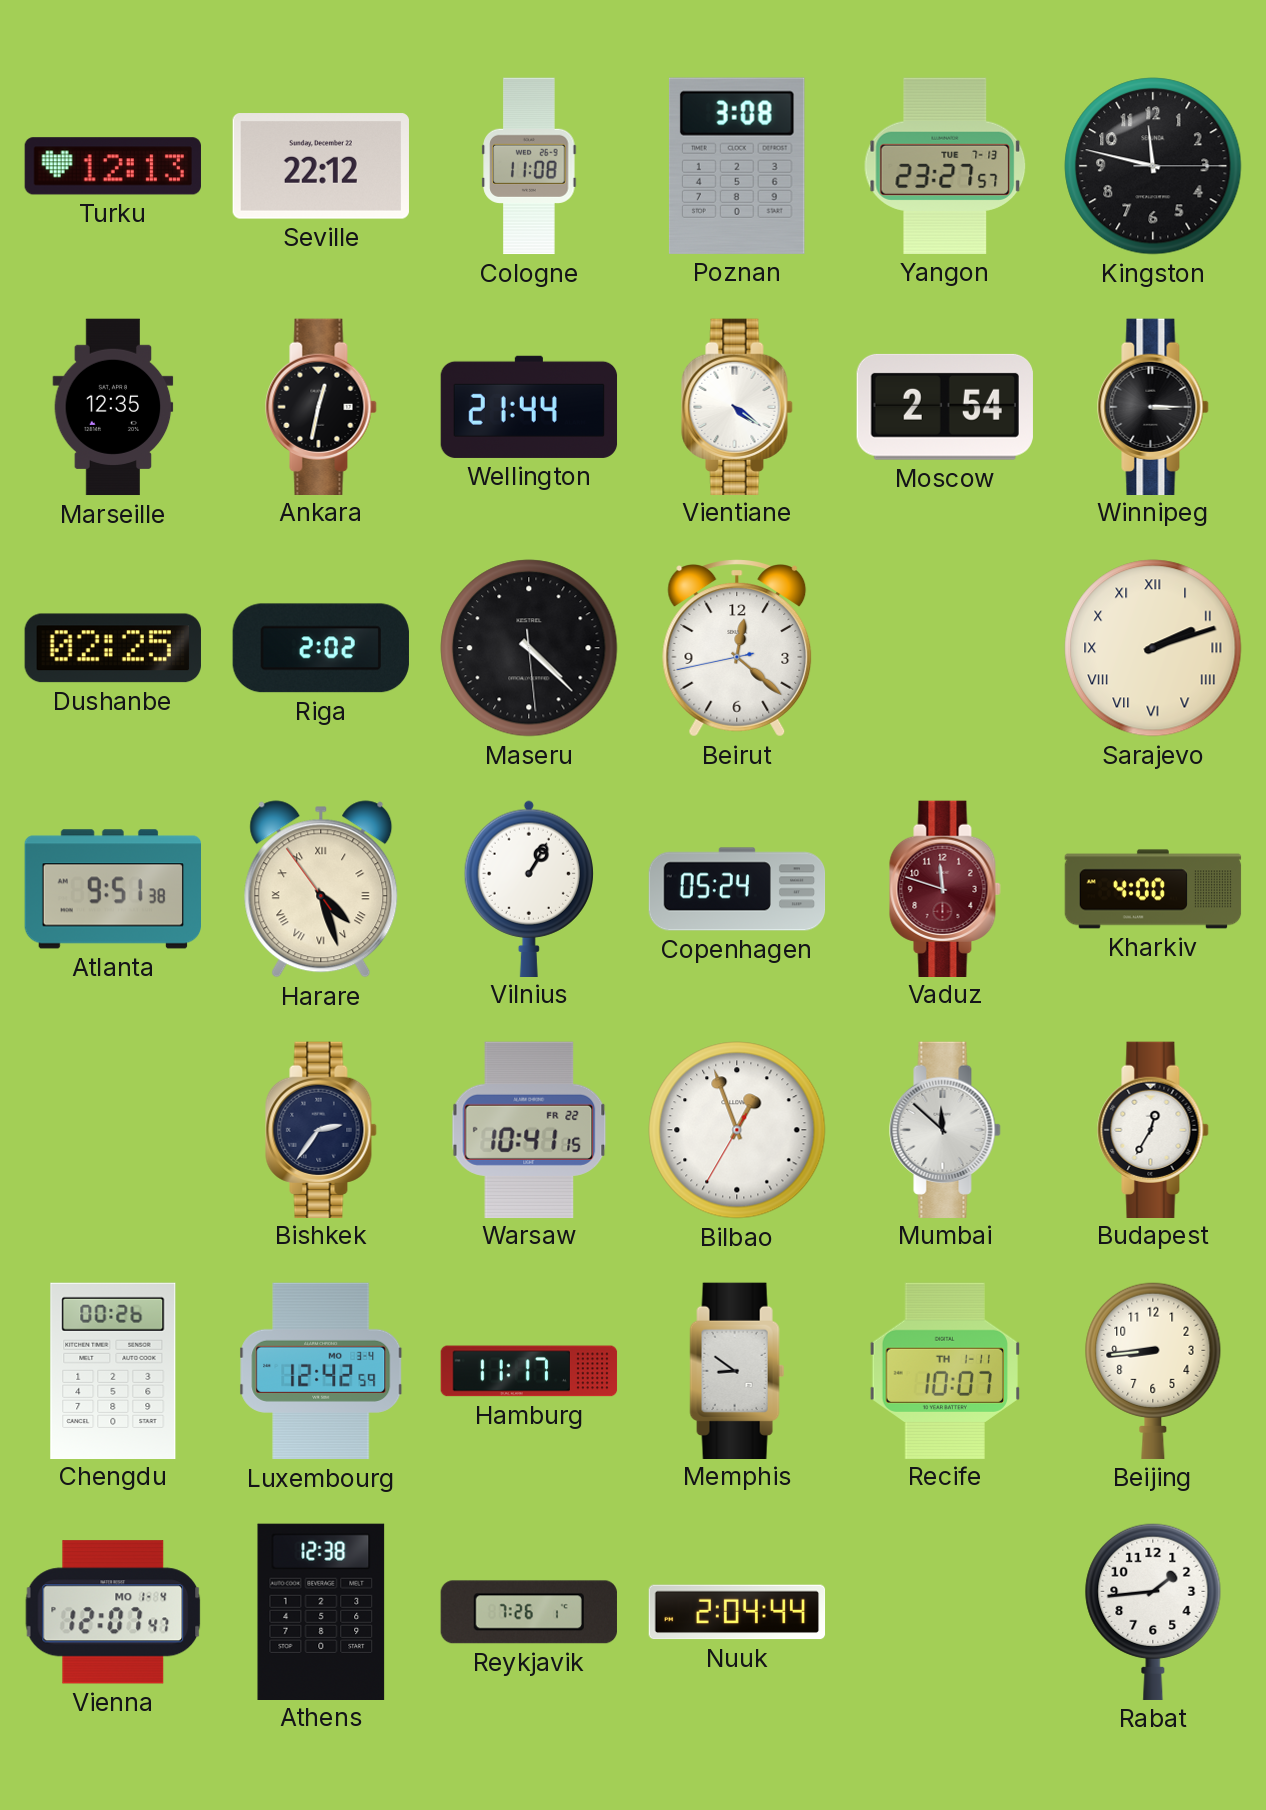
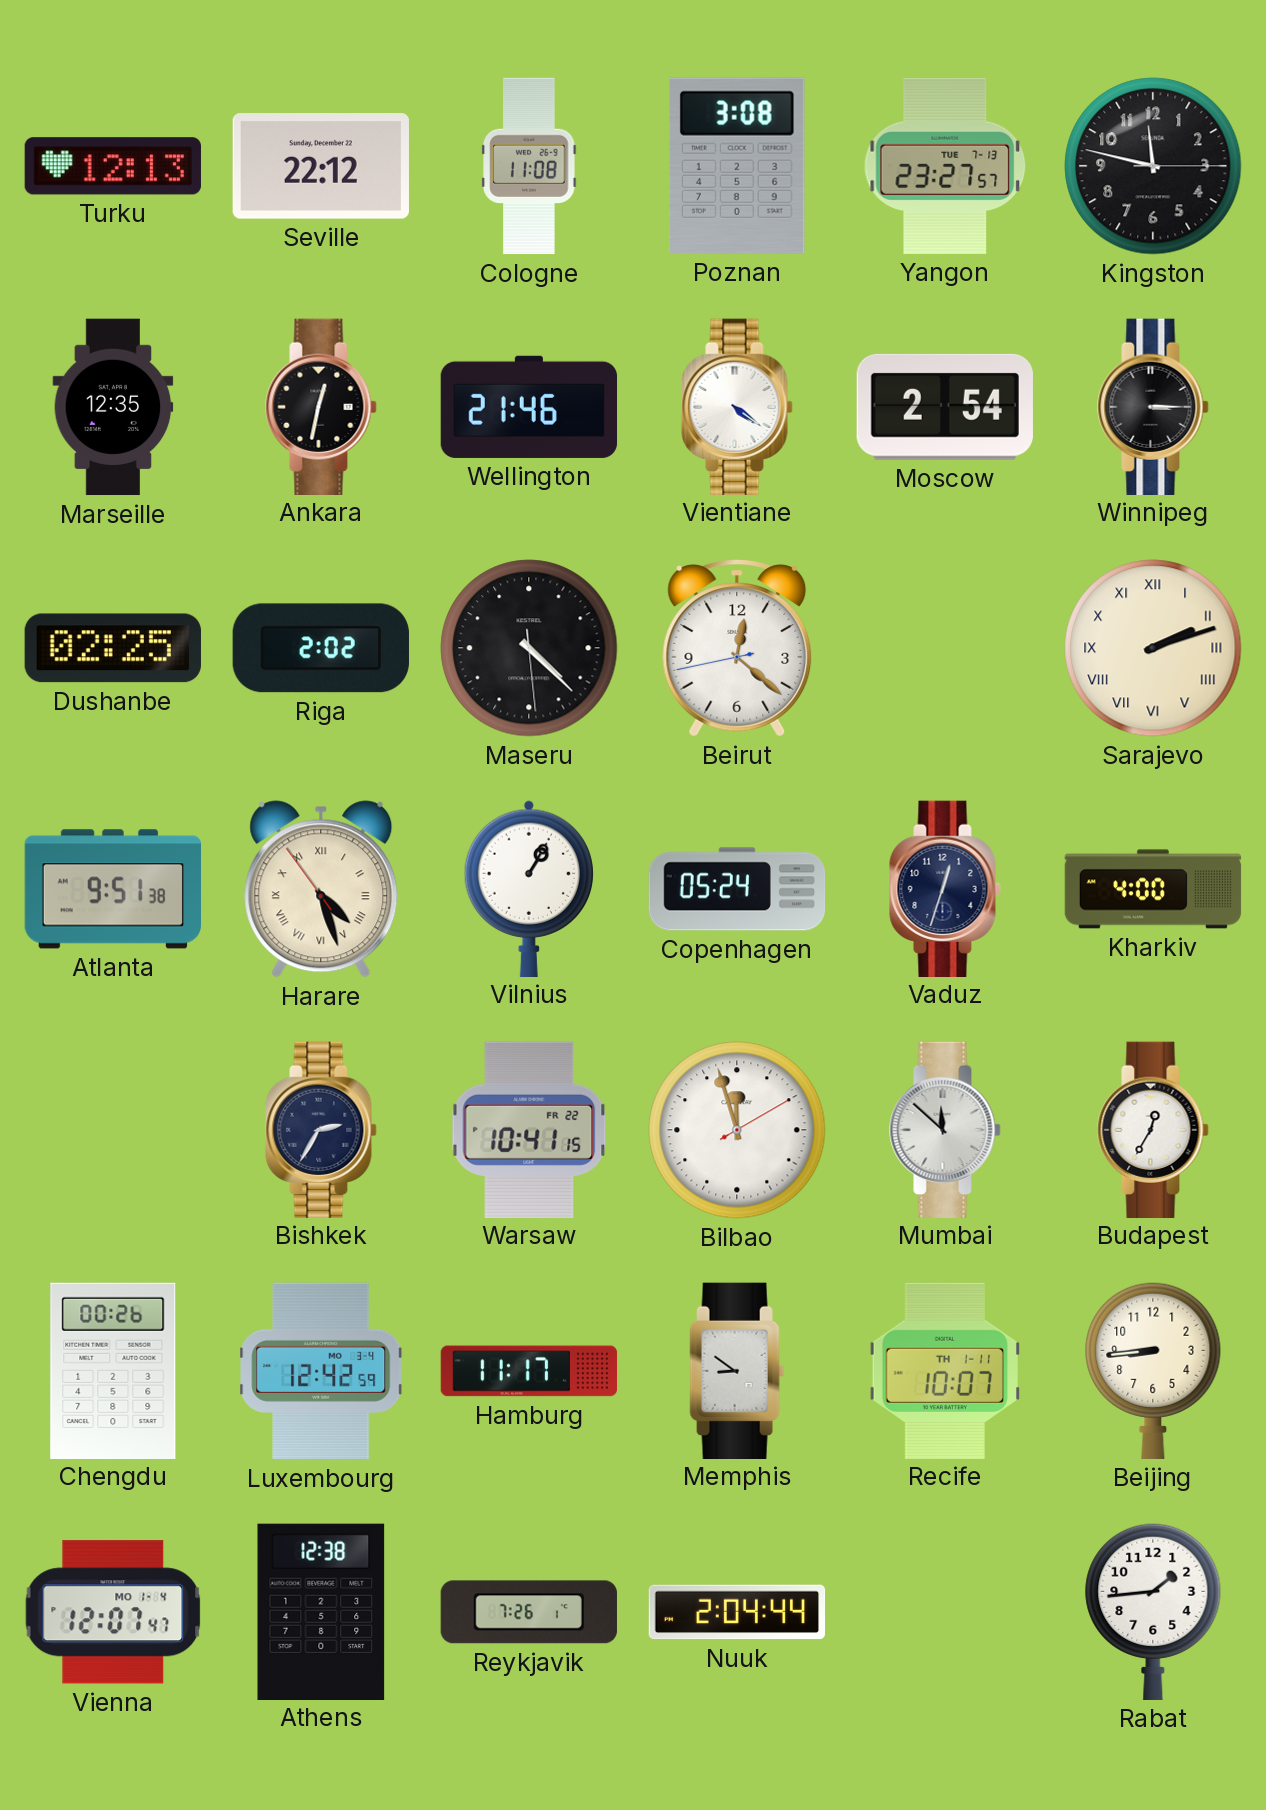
Wellington: 21:44 -> 21:46
Vaduz: 11:48 -> 12:33
Vaduz dial: burgundy -> navy
Bishkek: 2:36 -> 2:35
Bilbao: 12:56 -> 11:57
